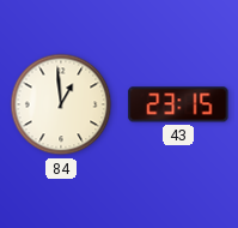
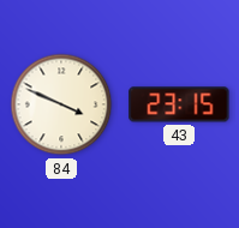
84: 12:59 -> 3:49
